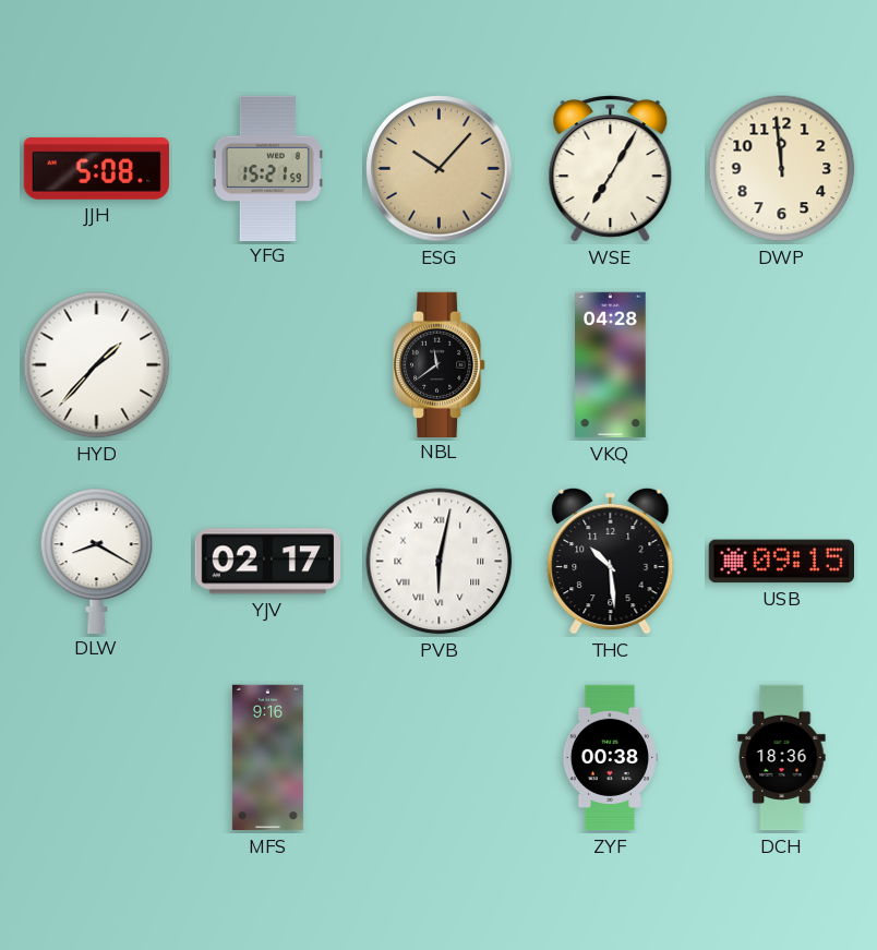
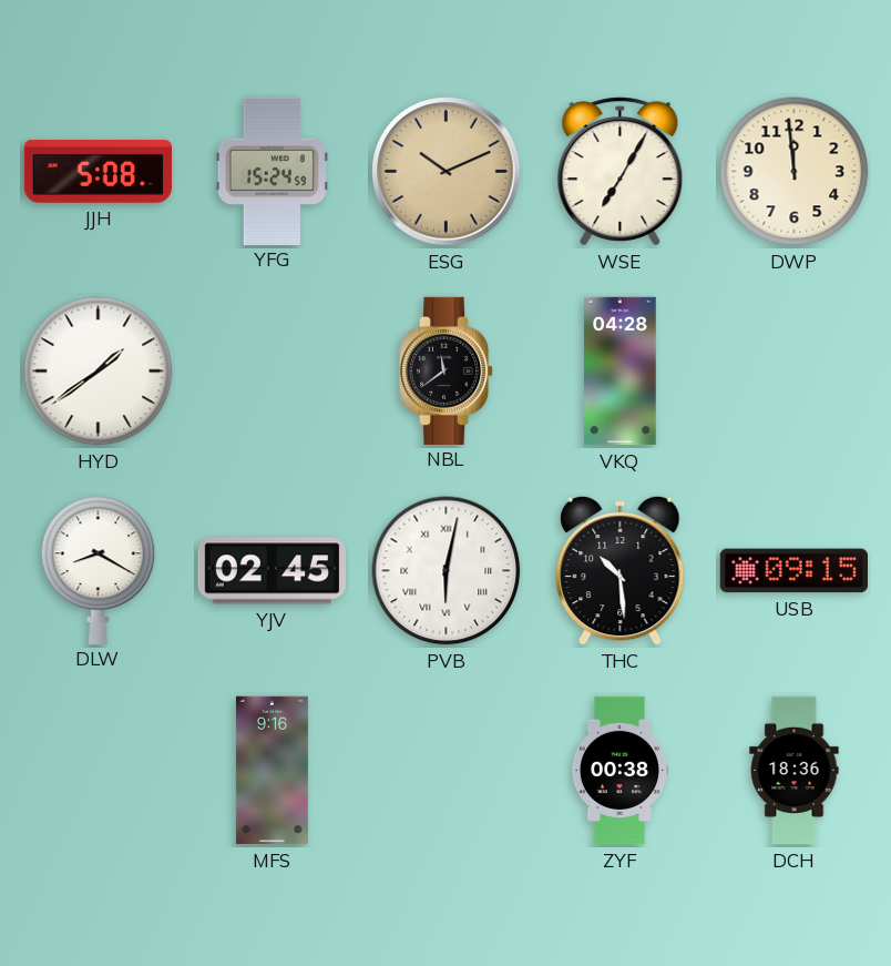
YFG: 15:21 -> 15:24
ESG: 10:07 -> 10:11
HYD: 1:37 -> 1:39
YJV: 02:17 -> 02:45
